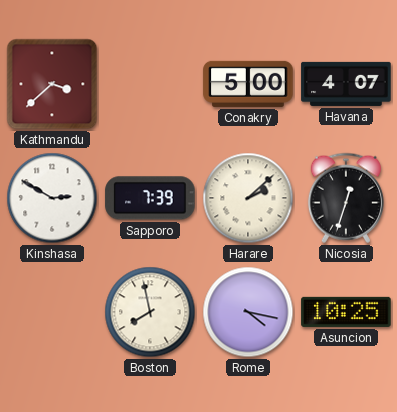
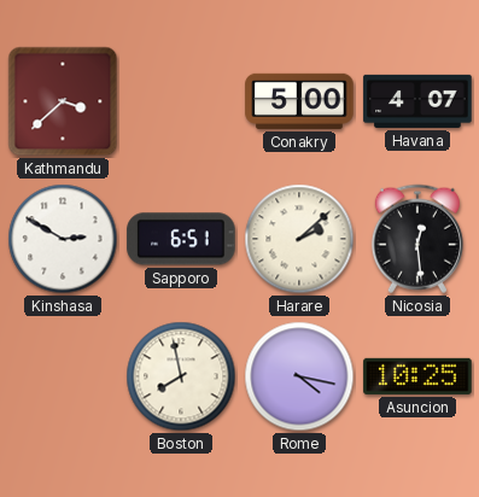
Sapporo: 7:39 -> 6:51
Nicosia: 12:33 -> 12:29
